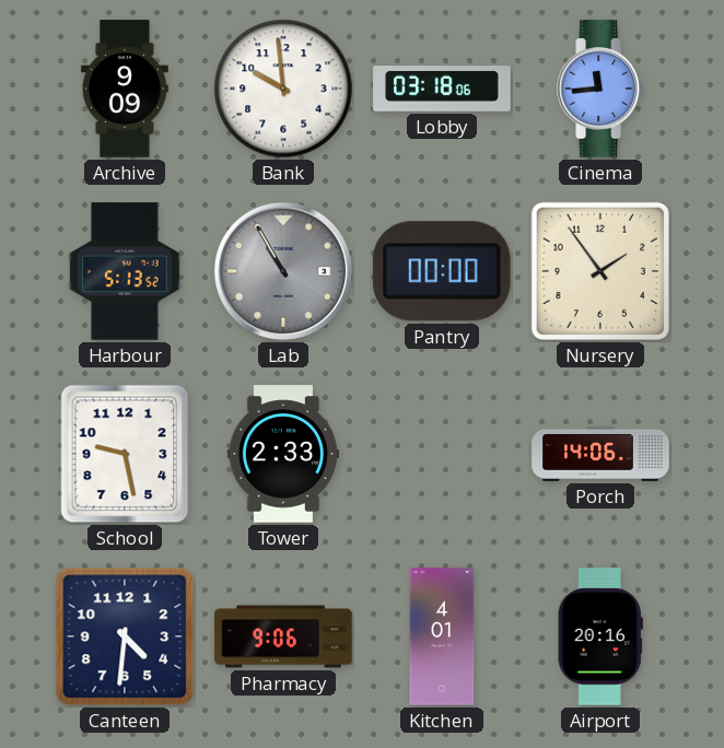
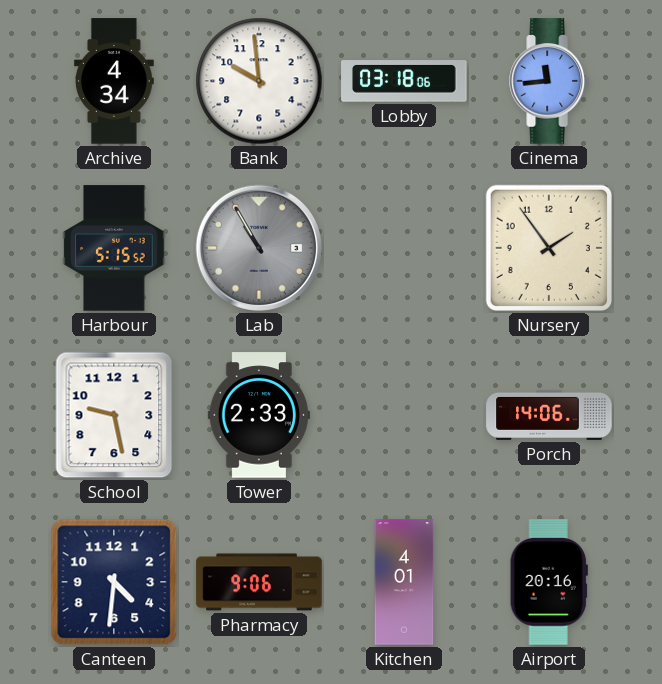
Archive: 9:09 -> 4:34
Harbour: 5:13 -> 5:15
Pantry: 00:00 -> none
